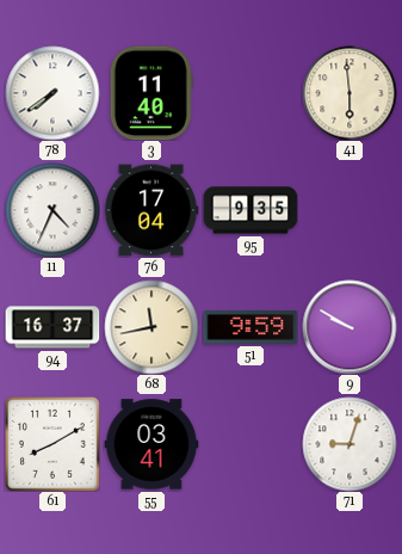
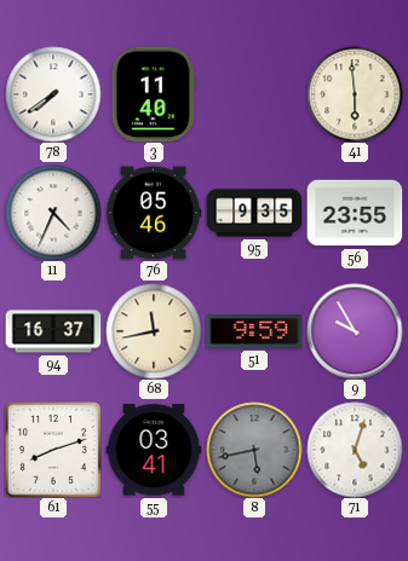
76: 17:04 -> 05:46
56: none -> 23:55
9: 9:50 -> 9:55
61: 8:10 -> 8:12
8: none -> 5:43
71: 9:03 -> 5:03
